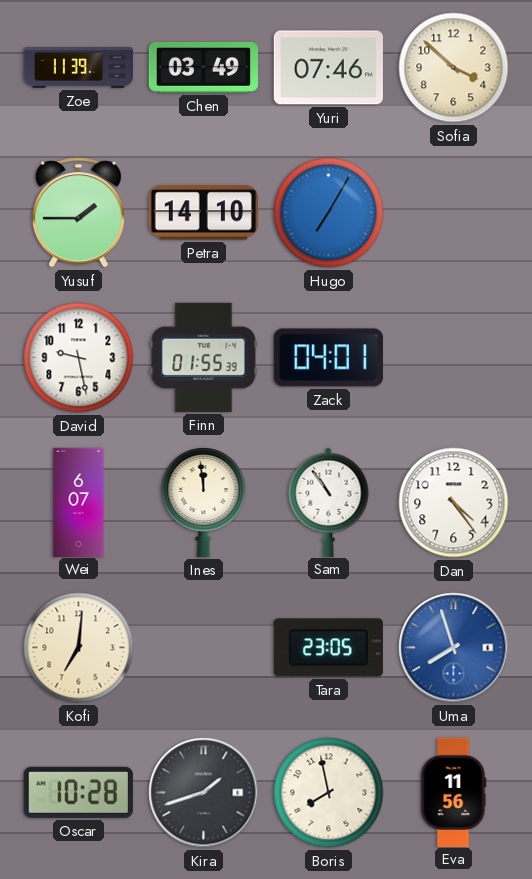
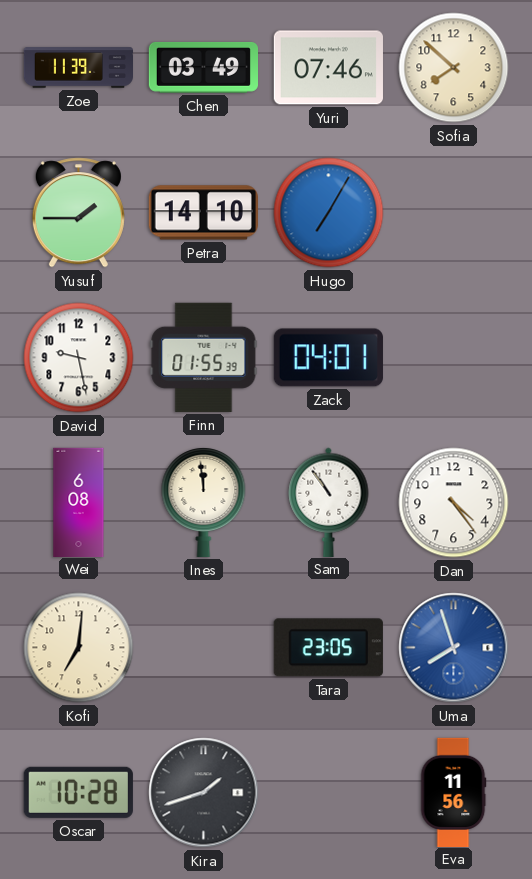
Sofia: 3:52 -> 7:52
Wei: 6:07 -> 6:08
Boris: 7:58 -> none
